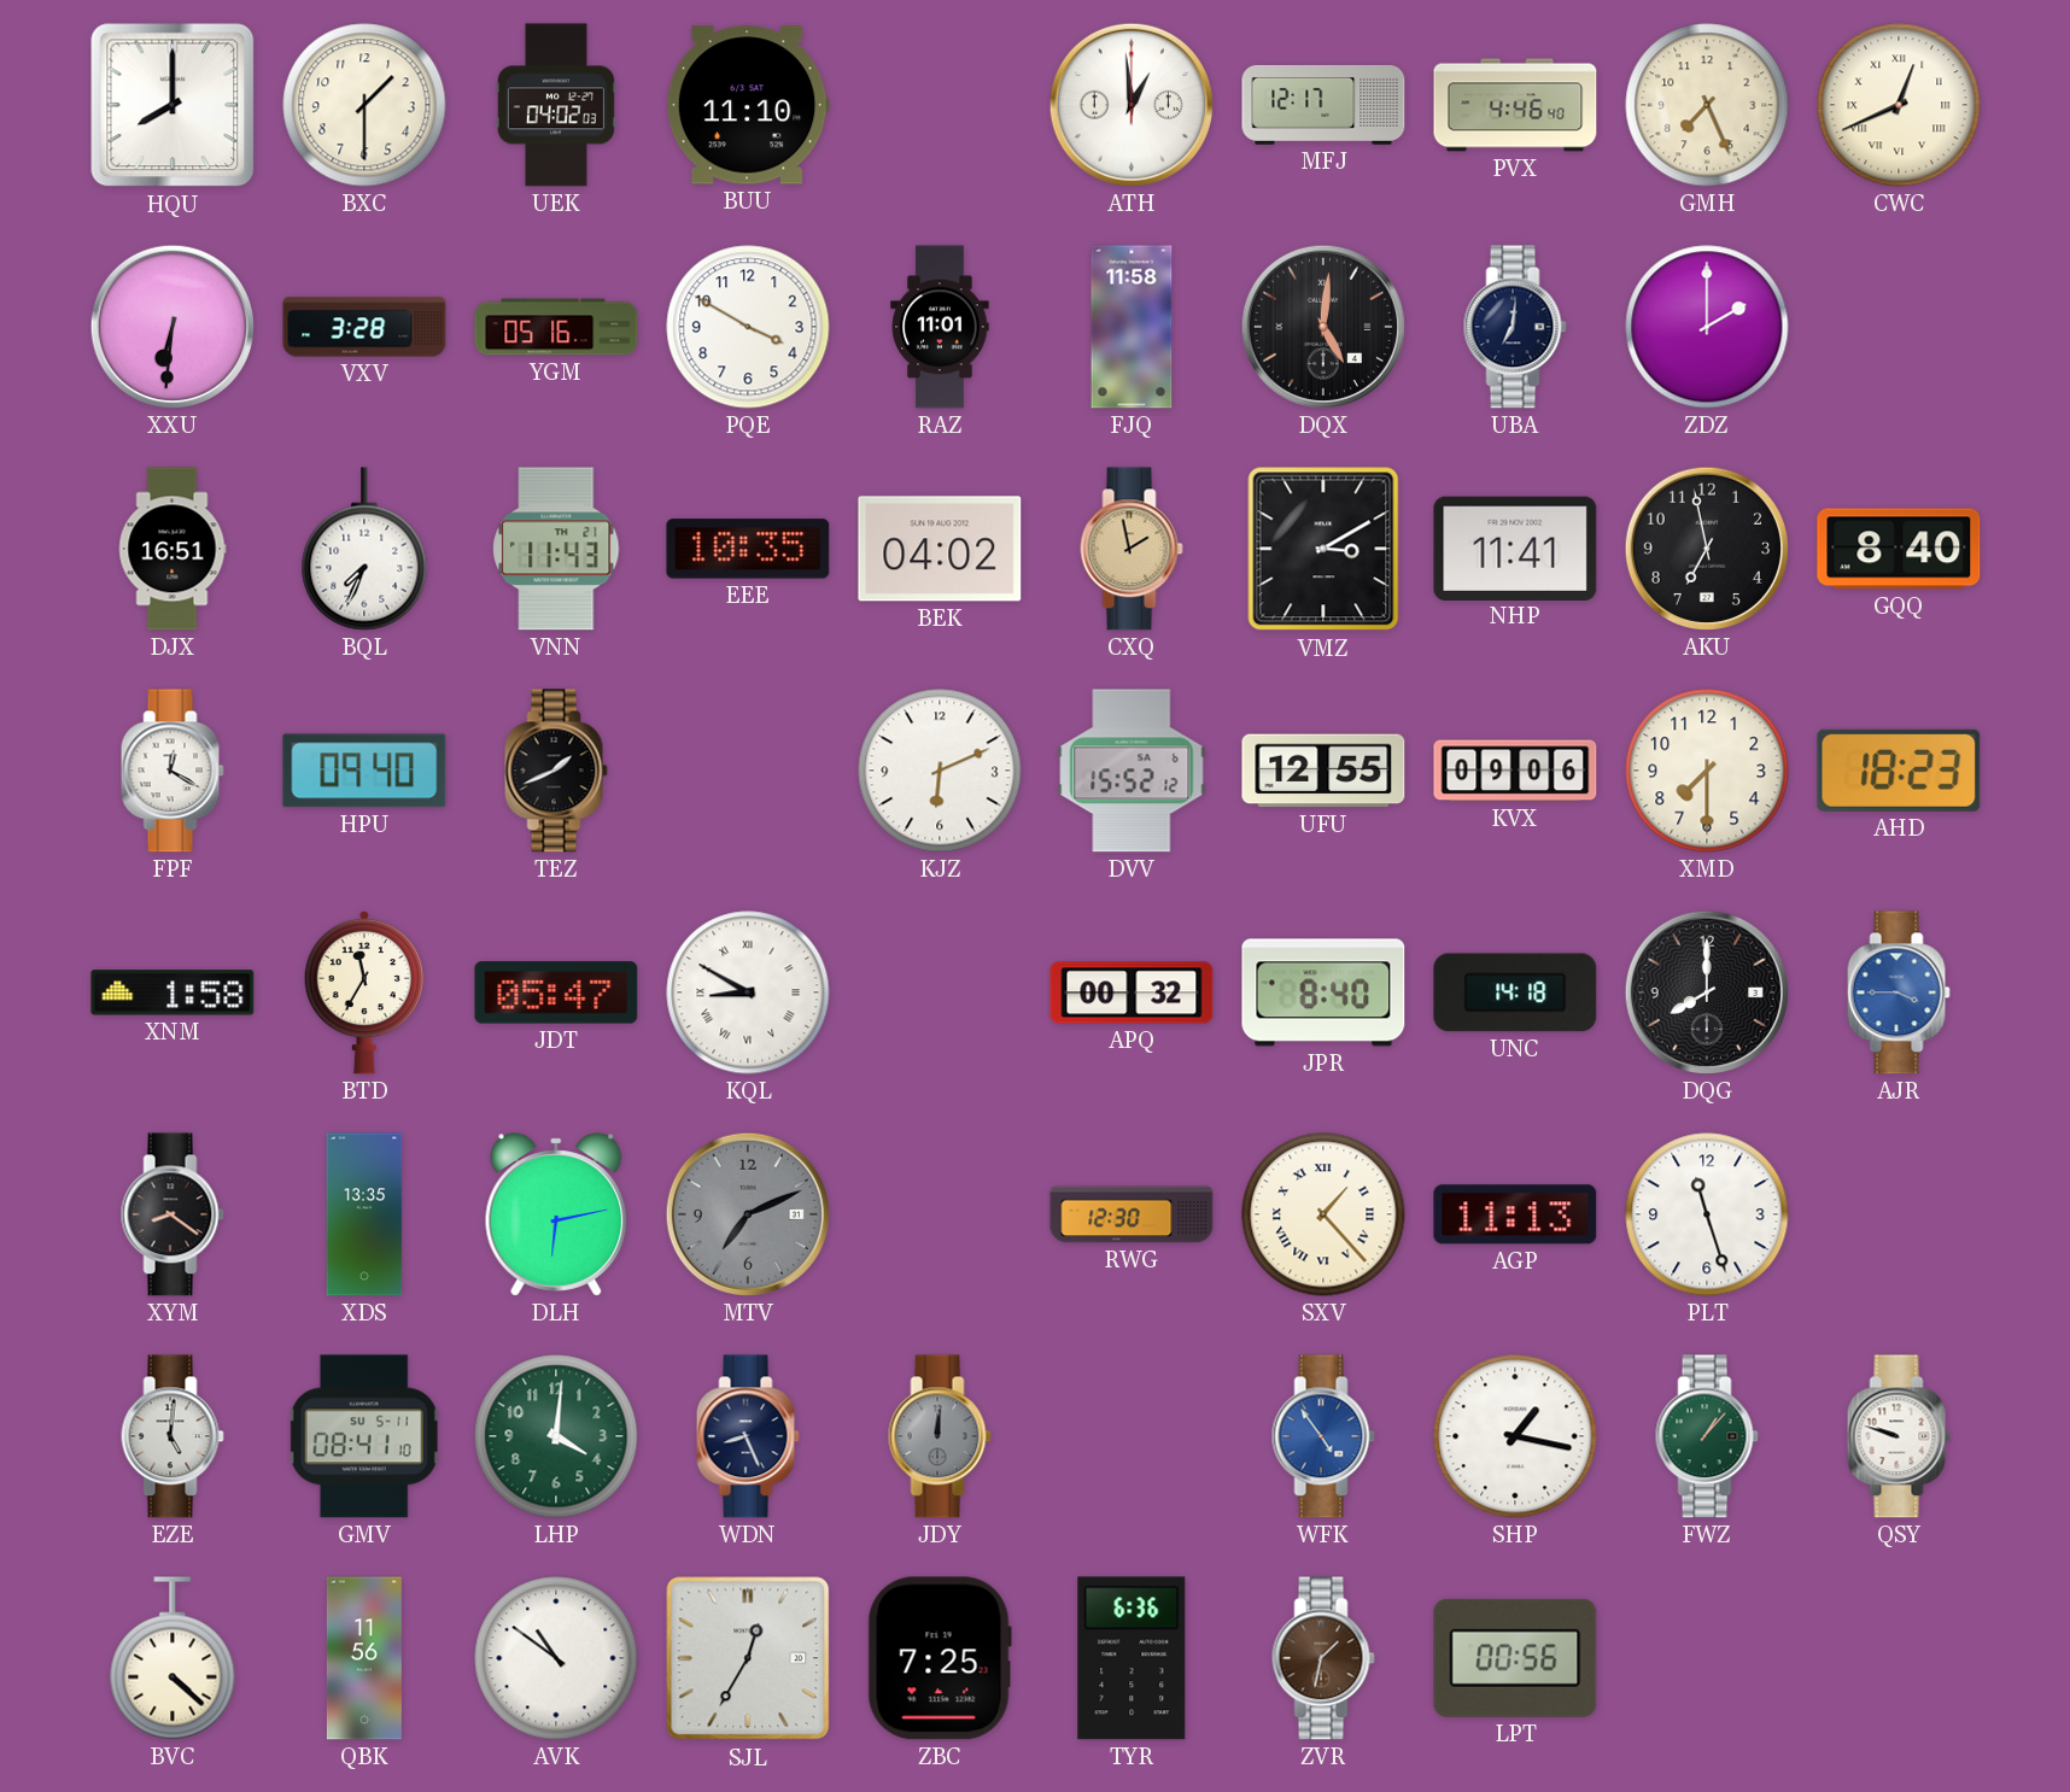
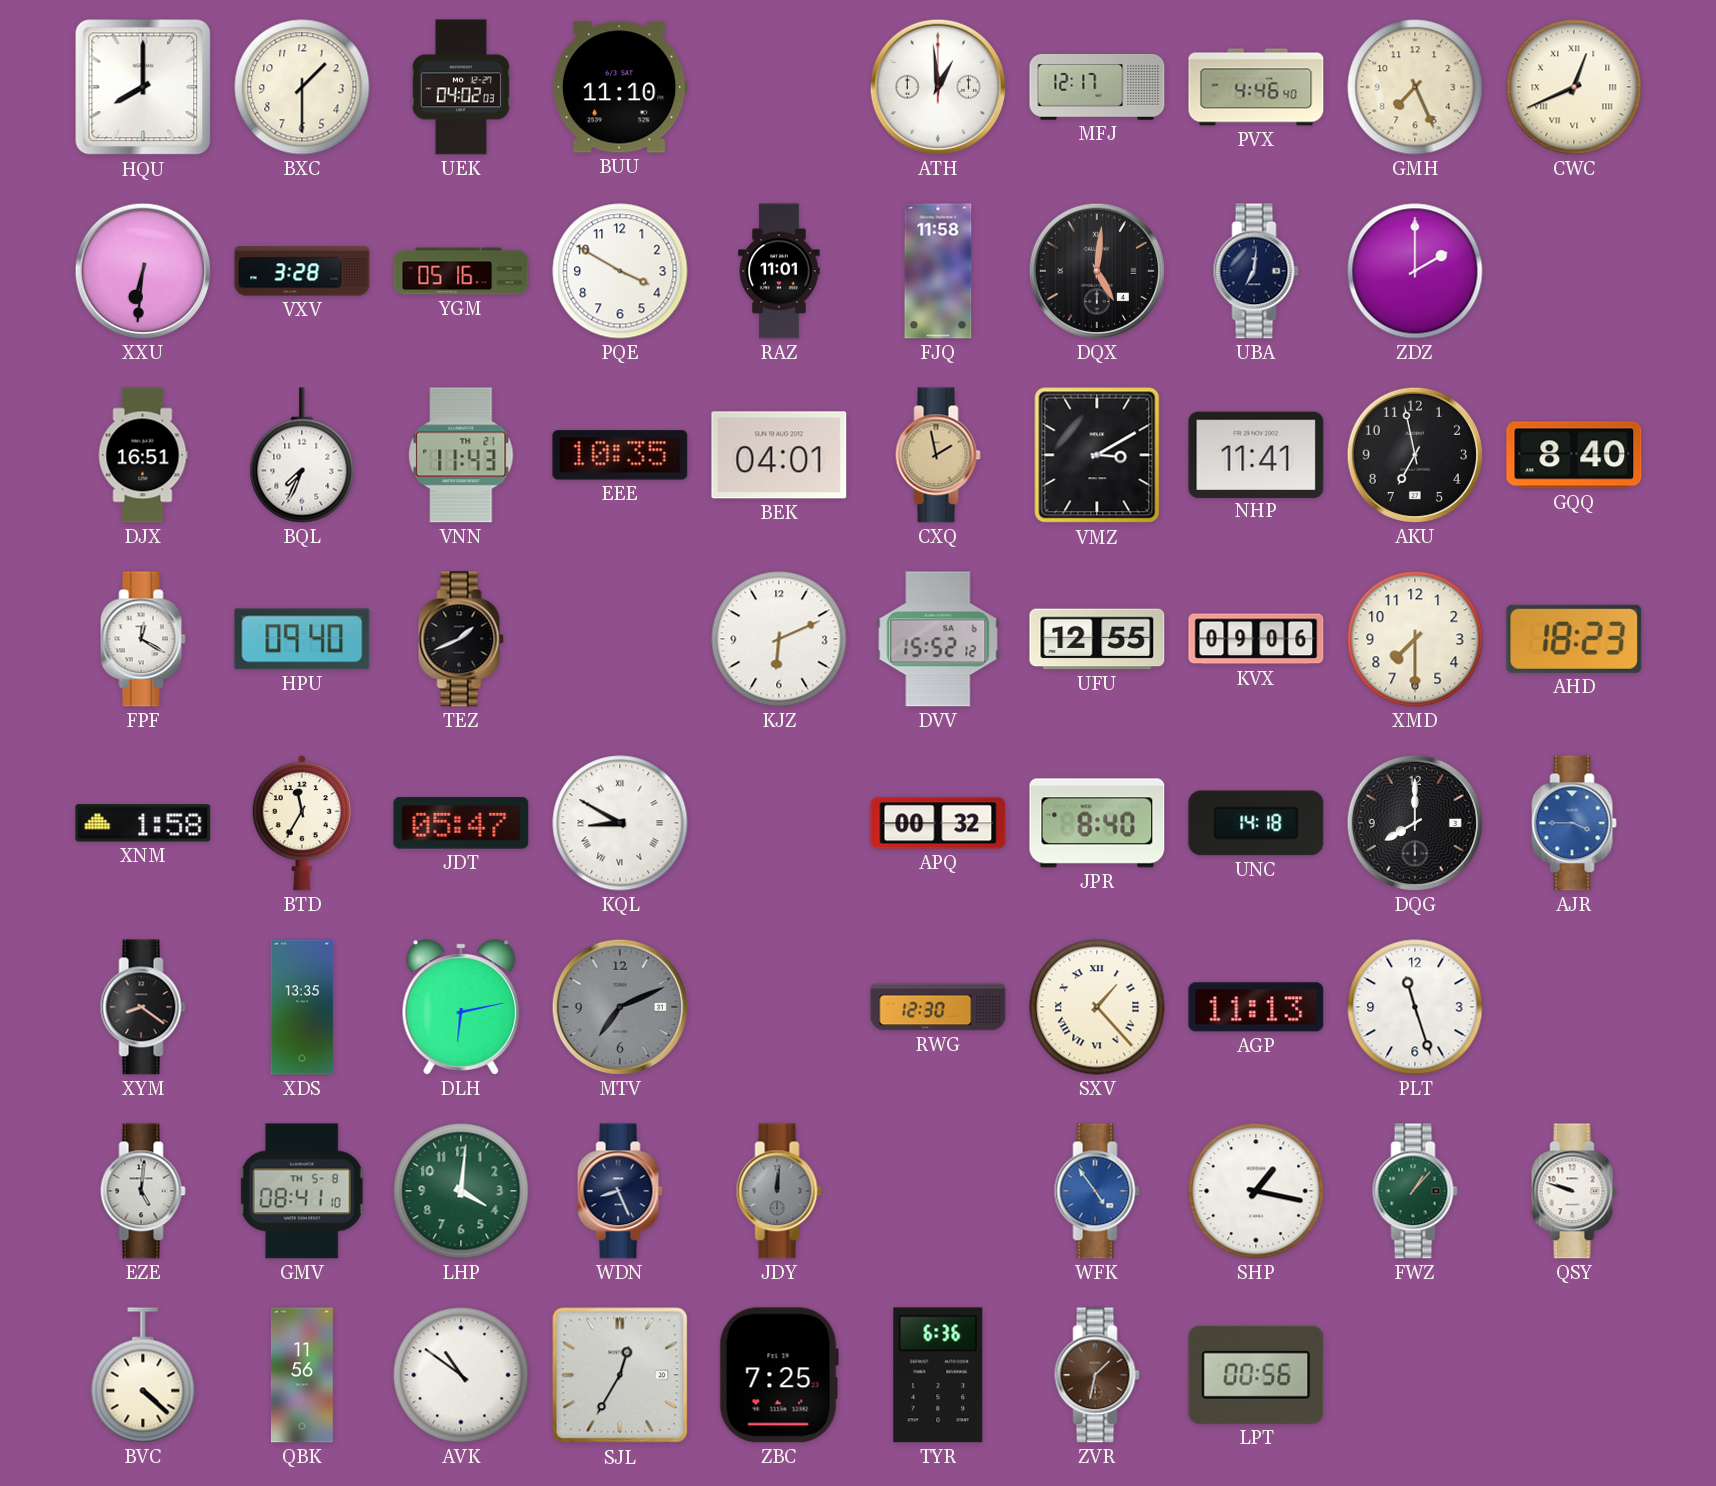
BEK: 04:02 -> 04:01
GMV date: SU 5-11 -> TH 5-8
